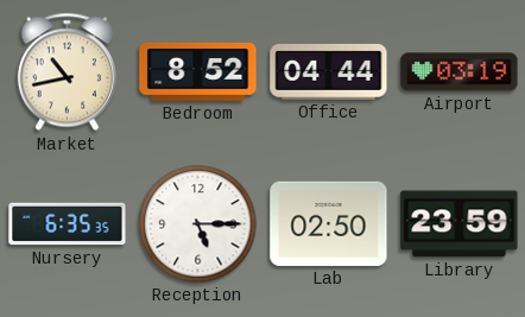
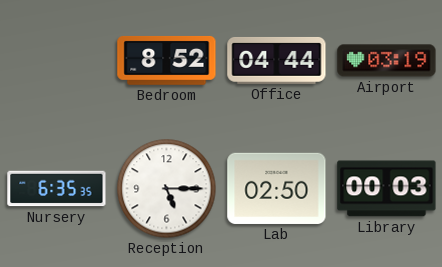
Market: 10:43 -> none
Library: 23:59 -> 00:03
